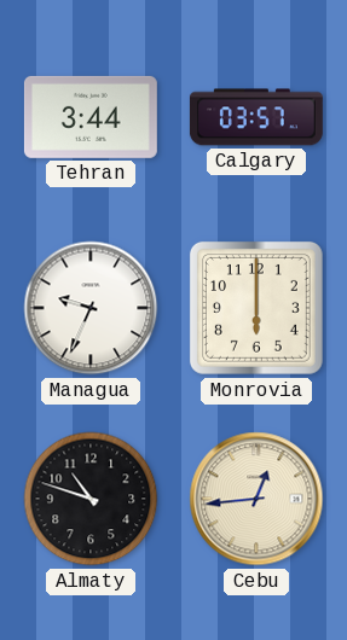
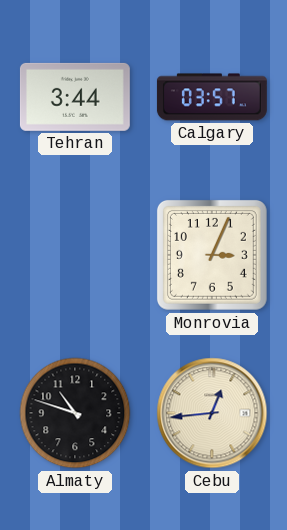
Managua: 9:34 -> none
Monrovia: 6:00 -> 3:04
